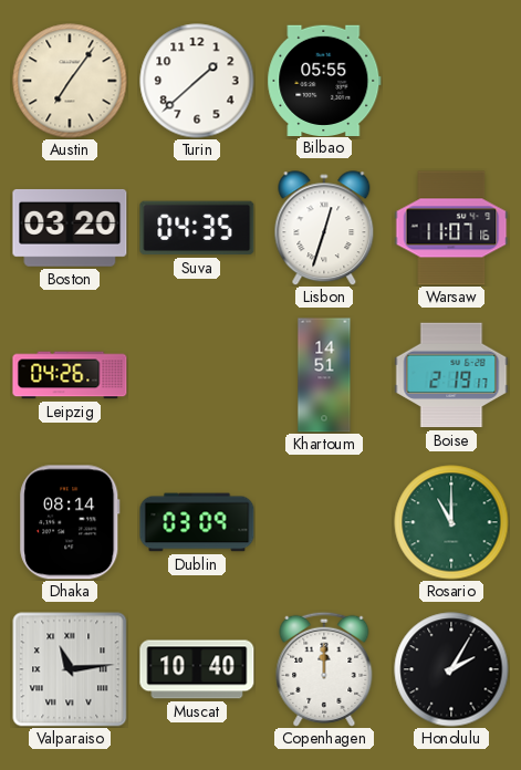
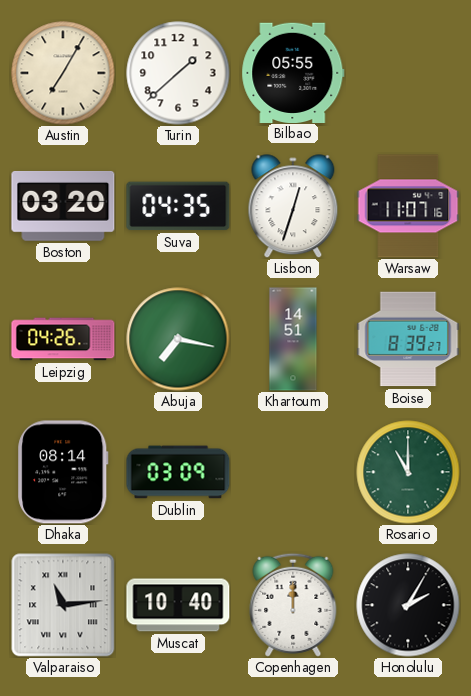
Austin: 7:06 -> 7:05
Abuja: none -> 7:17
Boise: 2:19 -> 8:39
